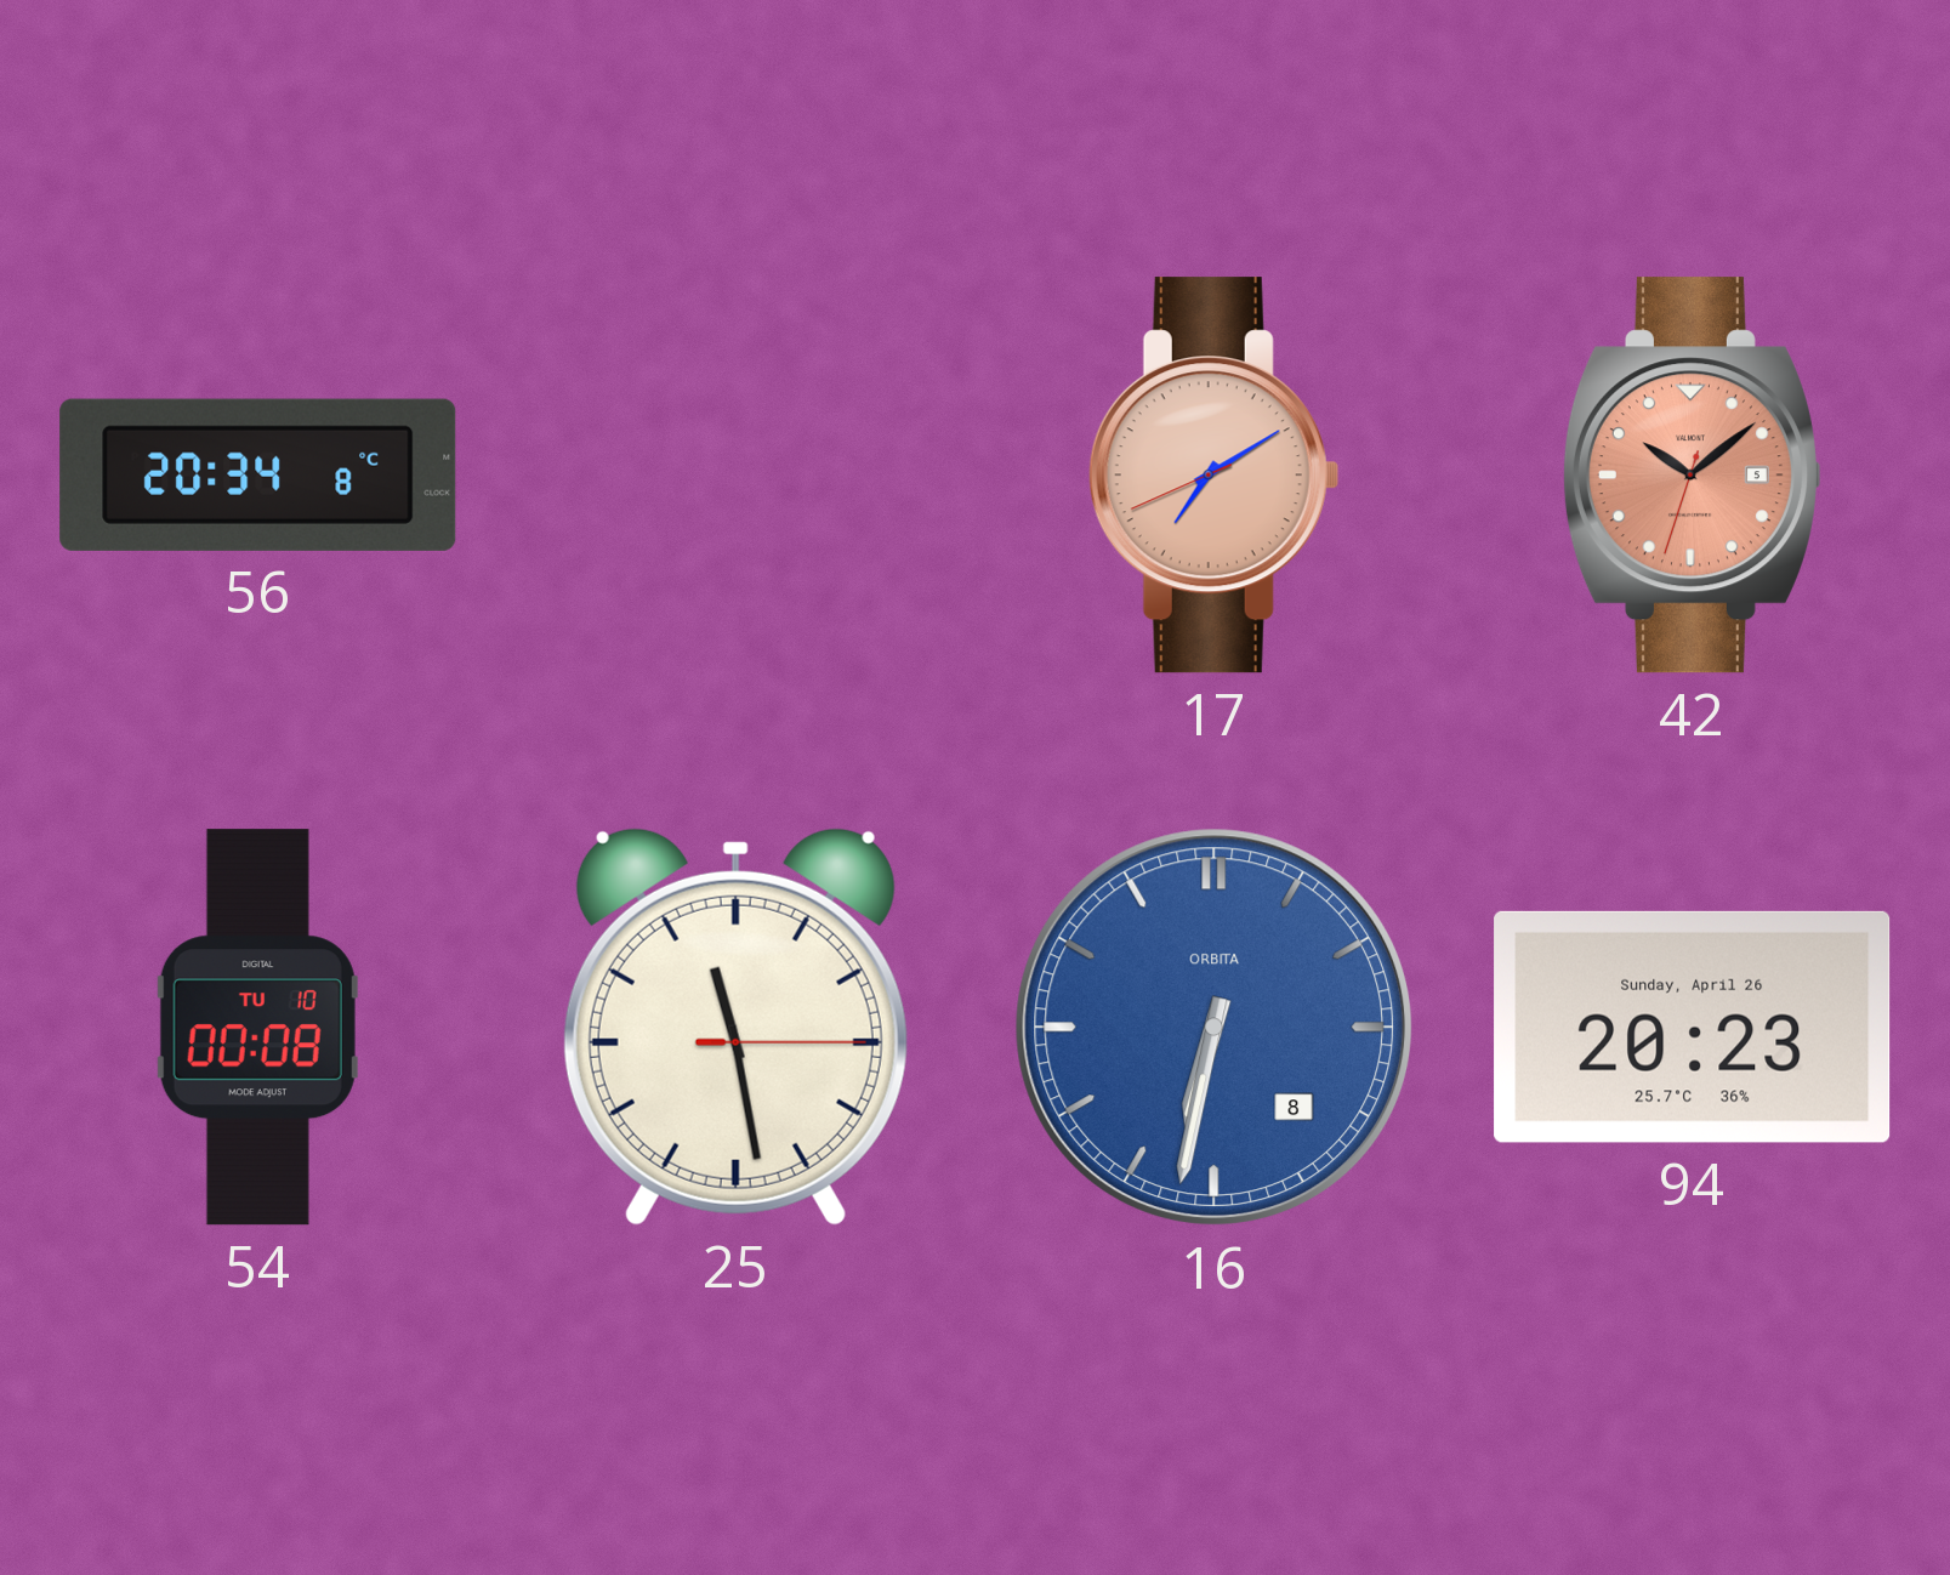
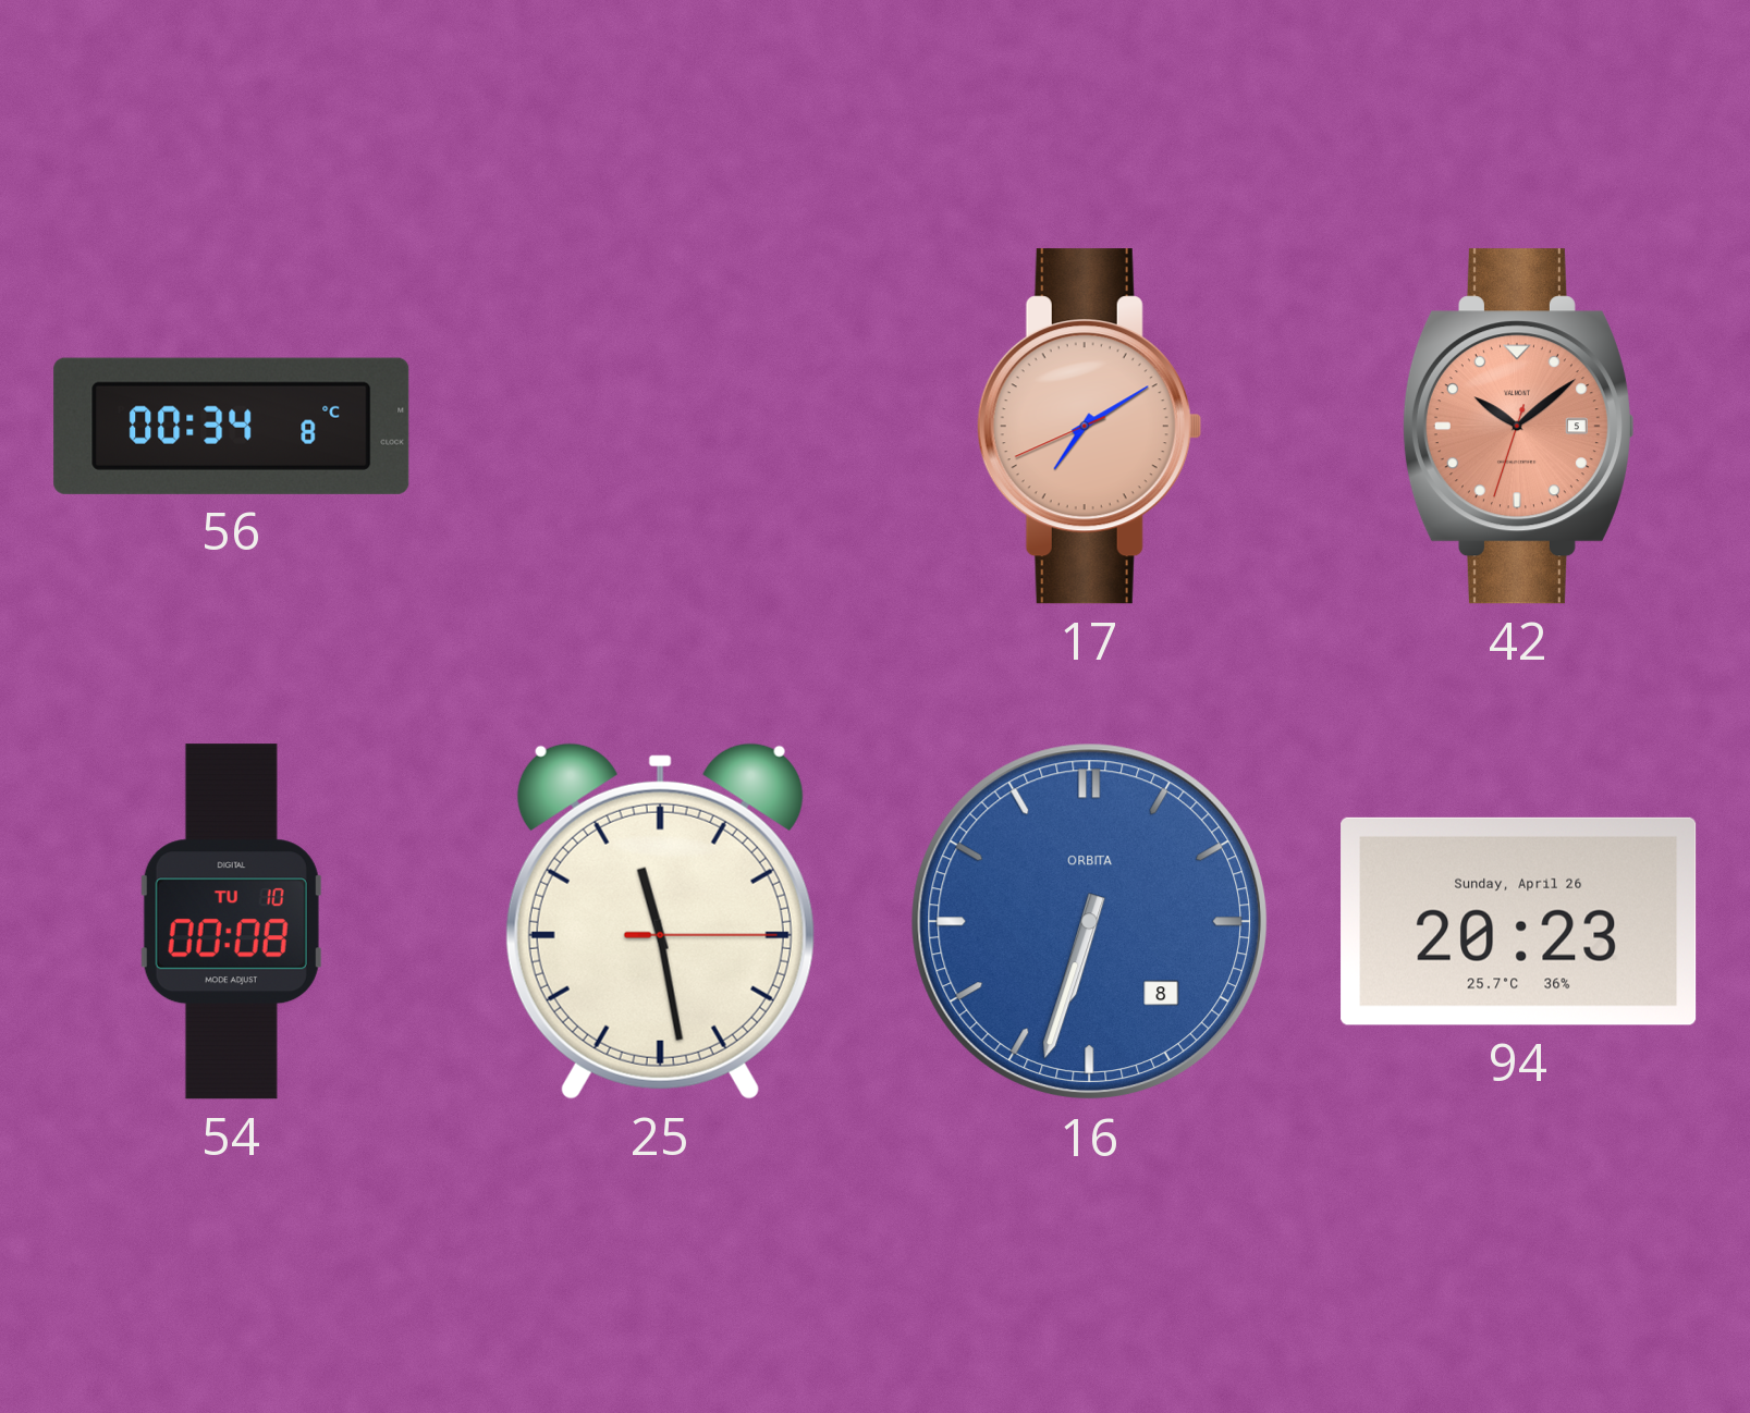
56: 20:34 -> 00:34
16: 6:32 -> 6:33
